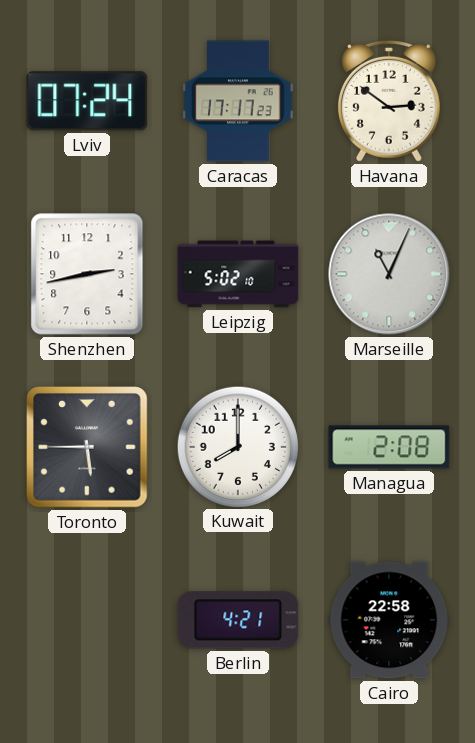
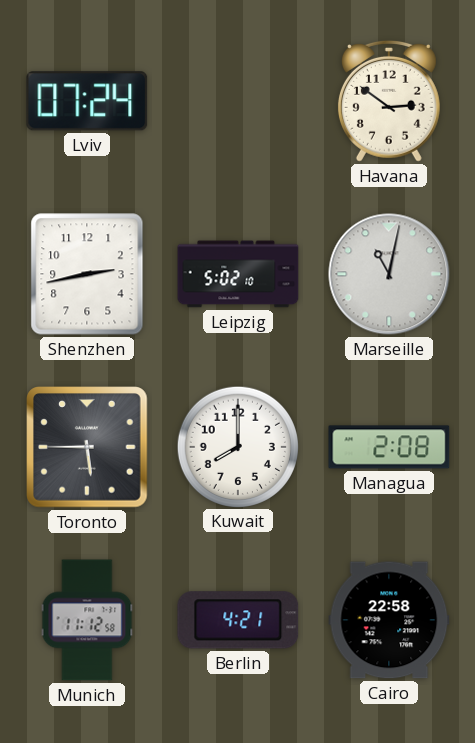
Caracas: 17:17 -> none
Marseille: 11:04 -> 11:02
Munich: none -> 11:12
